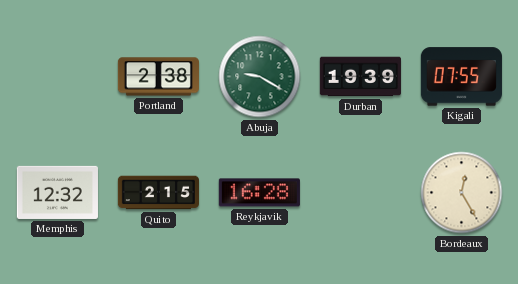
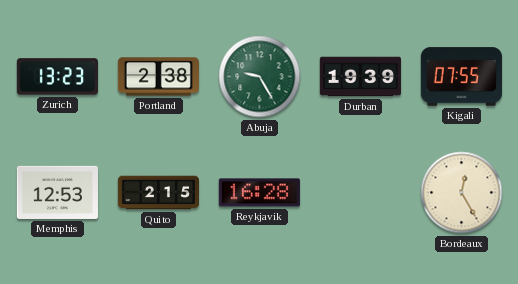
Zurich: none -> 13:23
Abuja: 9:20 -> 9:25
Memphis: 12:32 -> 12:53
